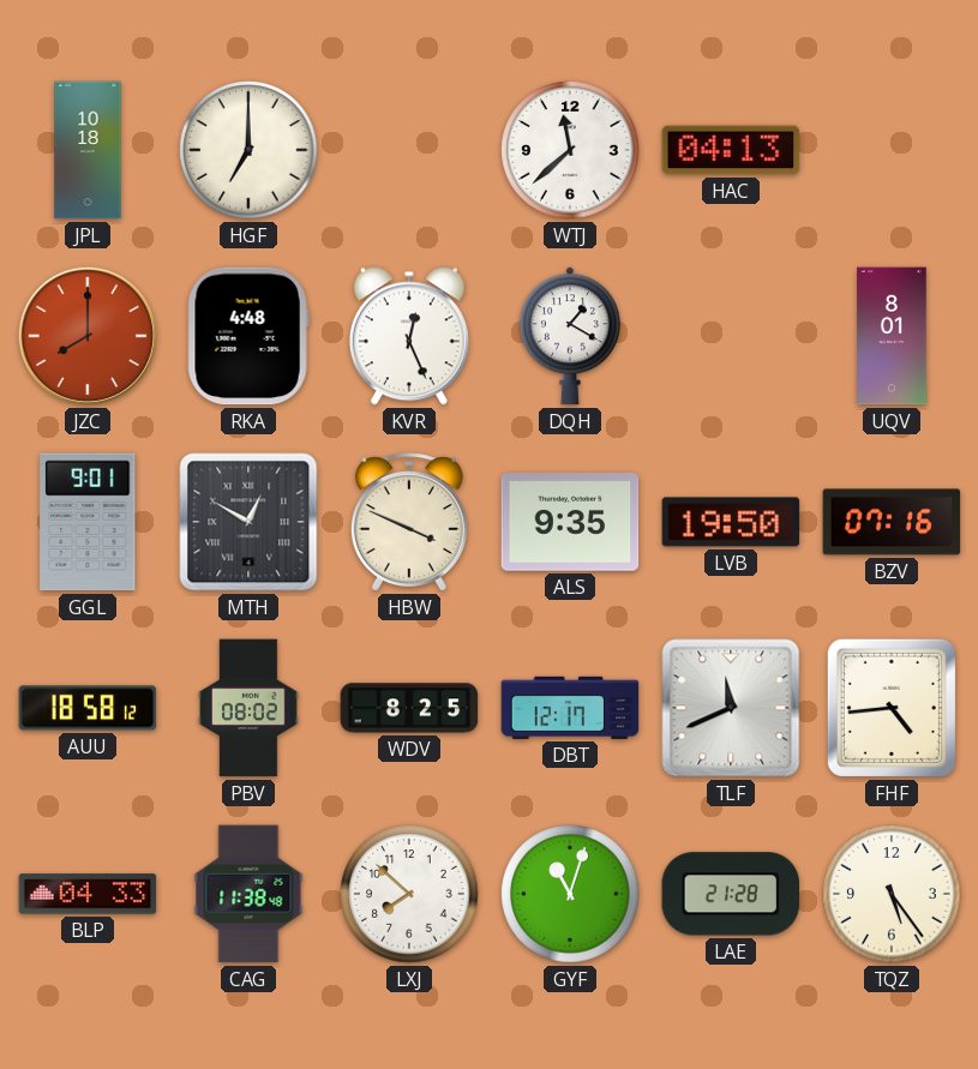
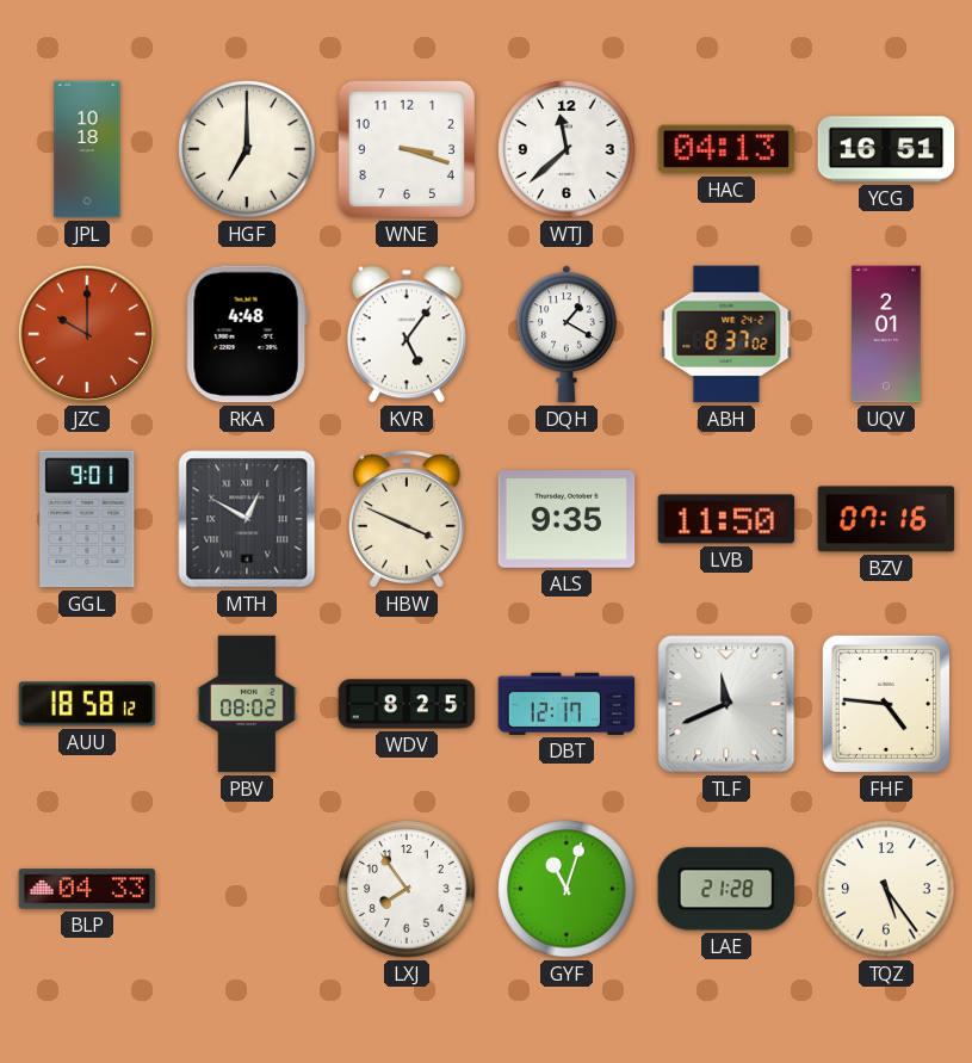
WNE: none -> 3:18
YCG: none -> 16:51
JZC: 8:00 -> 10:00
KVR: 12:26 -> 5:06
ABH: none -> 8:37
UQV: 8:01 -> 2:01
LVB: 19:50 -> 11:50
FHF: 4:44 -> 4:46
CAG: 11:38 -> none
LXJ: 7:52 -> 7:54
